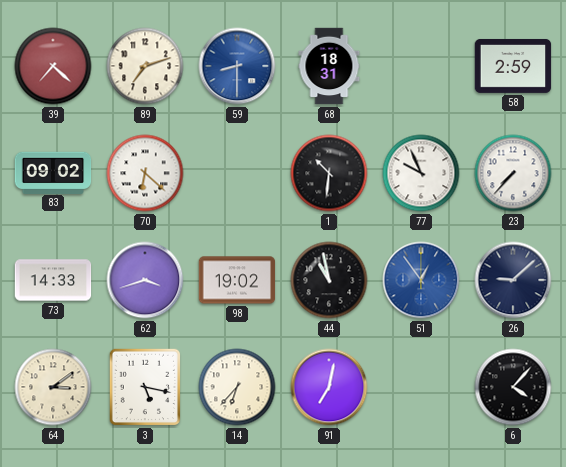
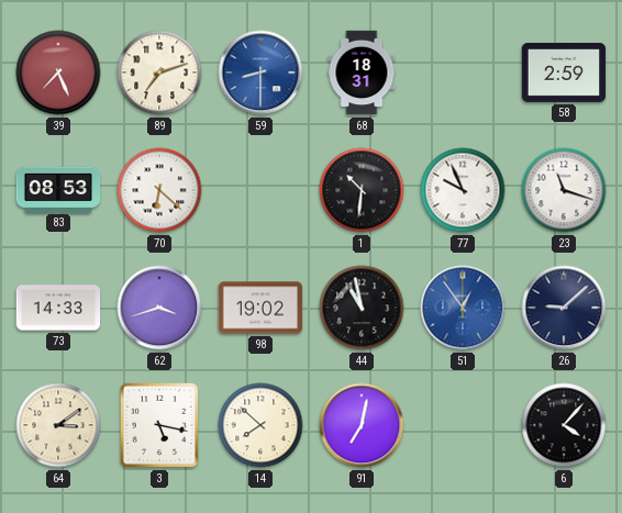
39: 7:22 -> 7:26
83: 09:02 -> 08:53
23: 7:37 -> 11:18
14: 6:37 -> 7:52
